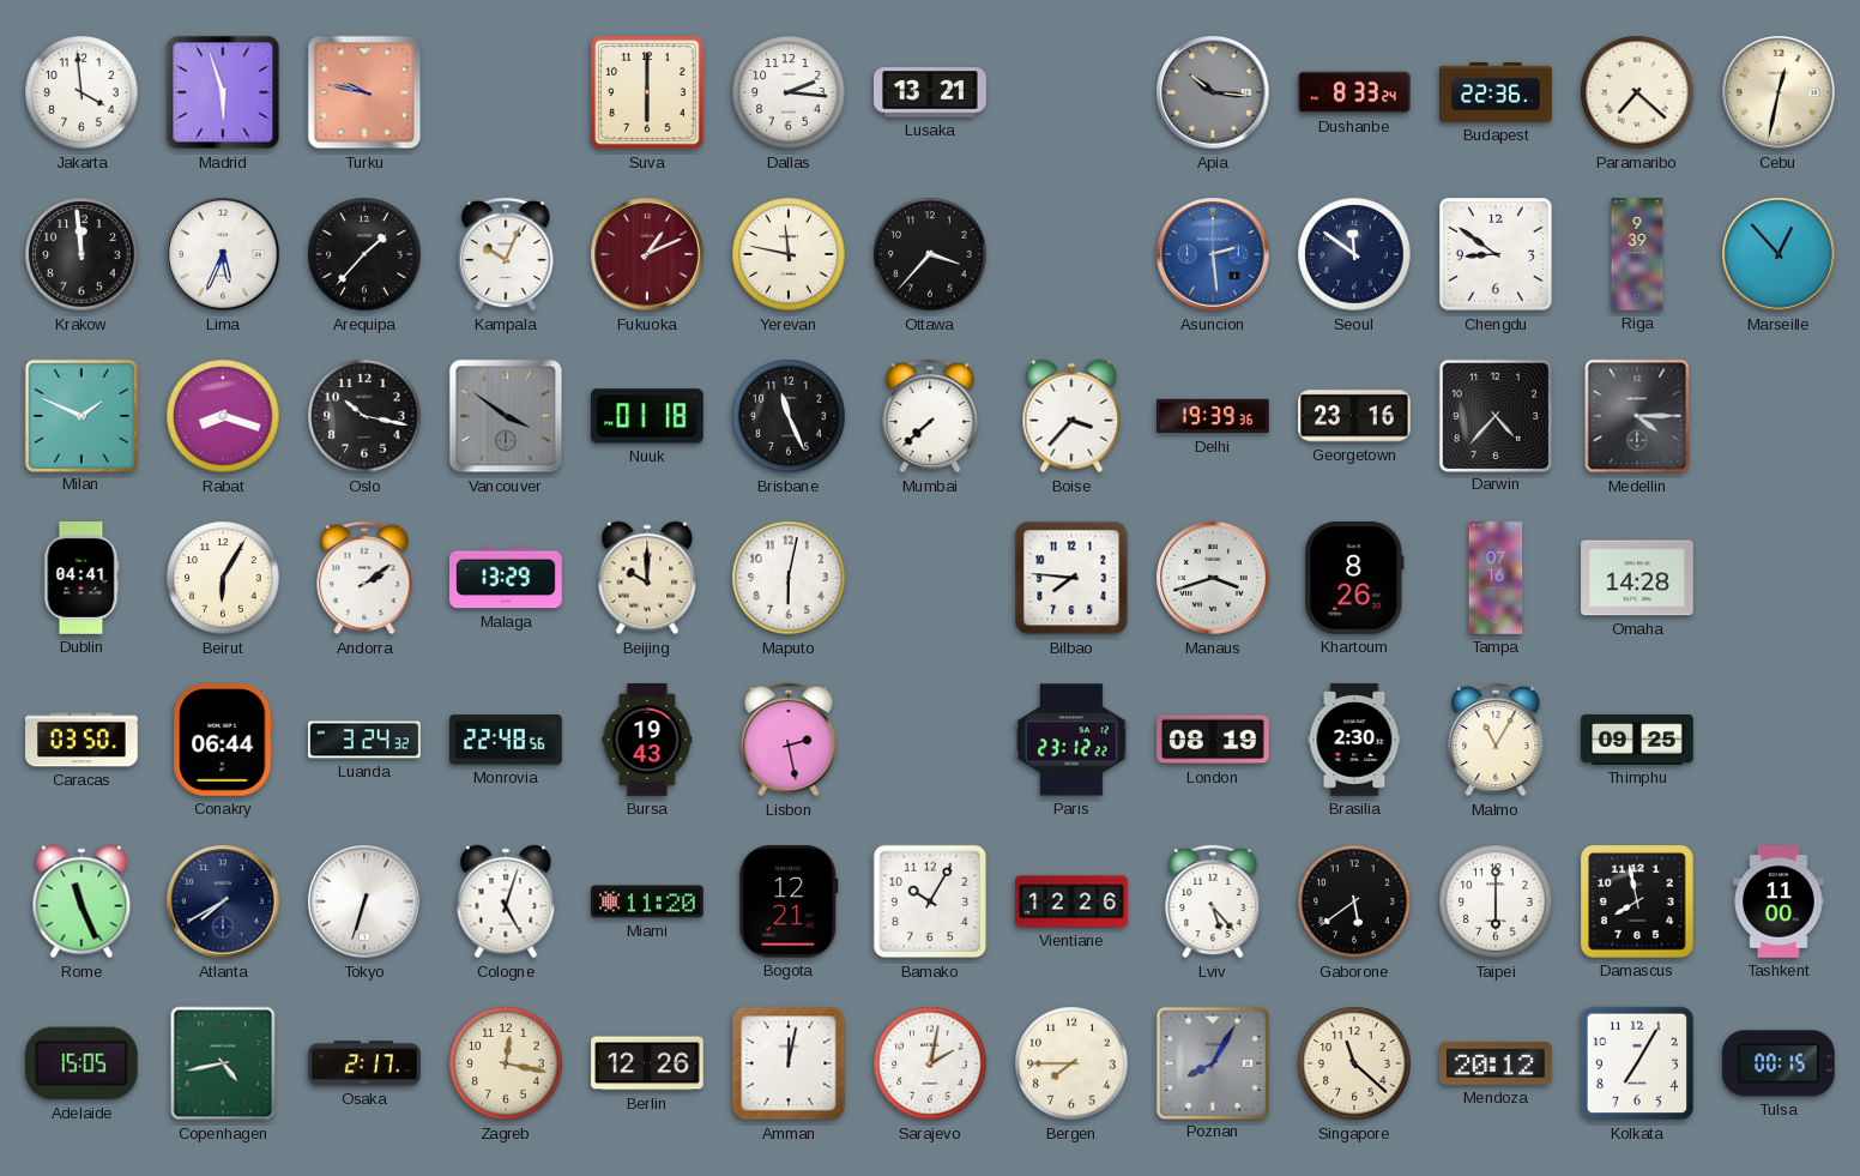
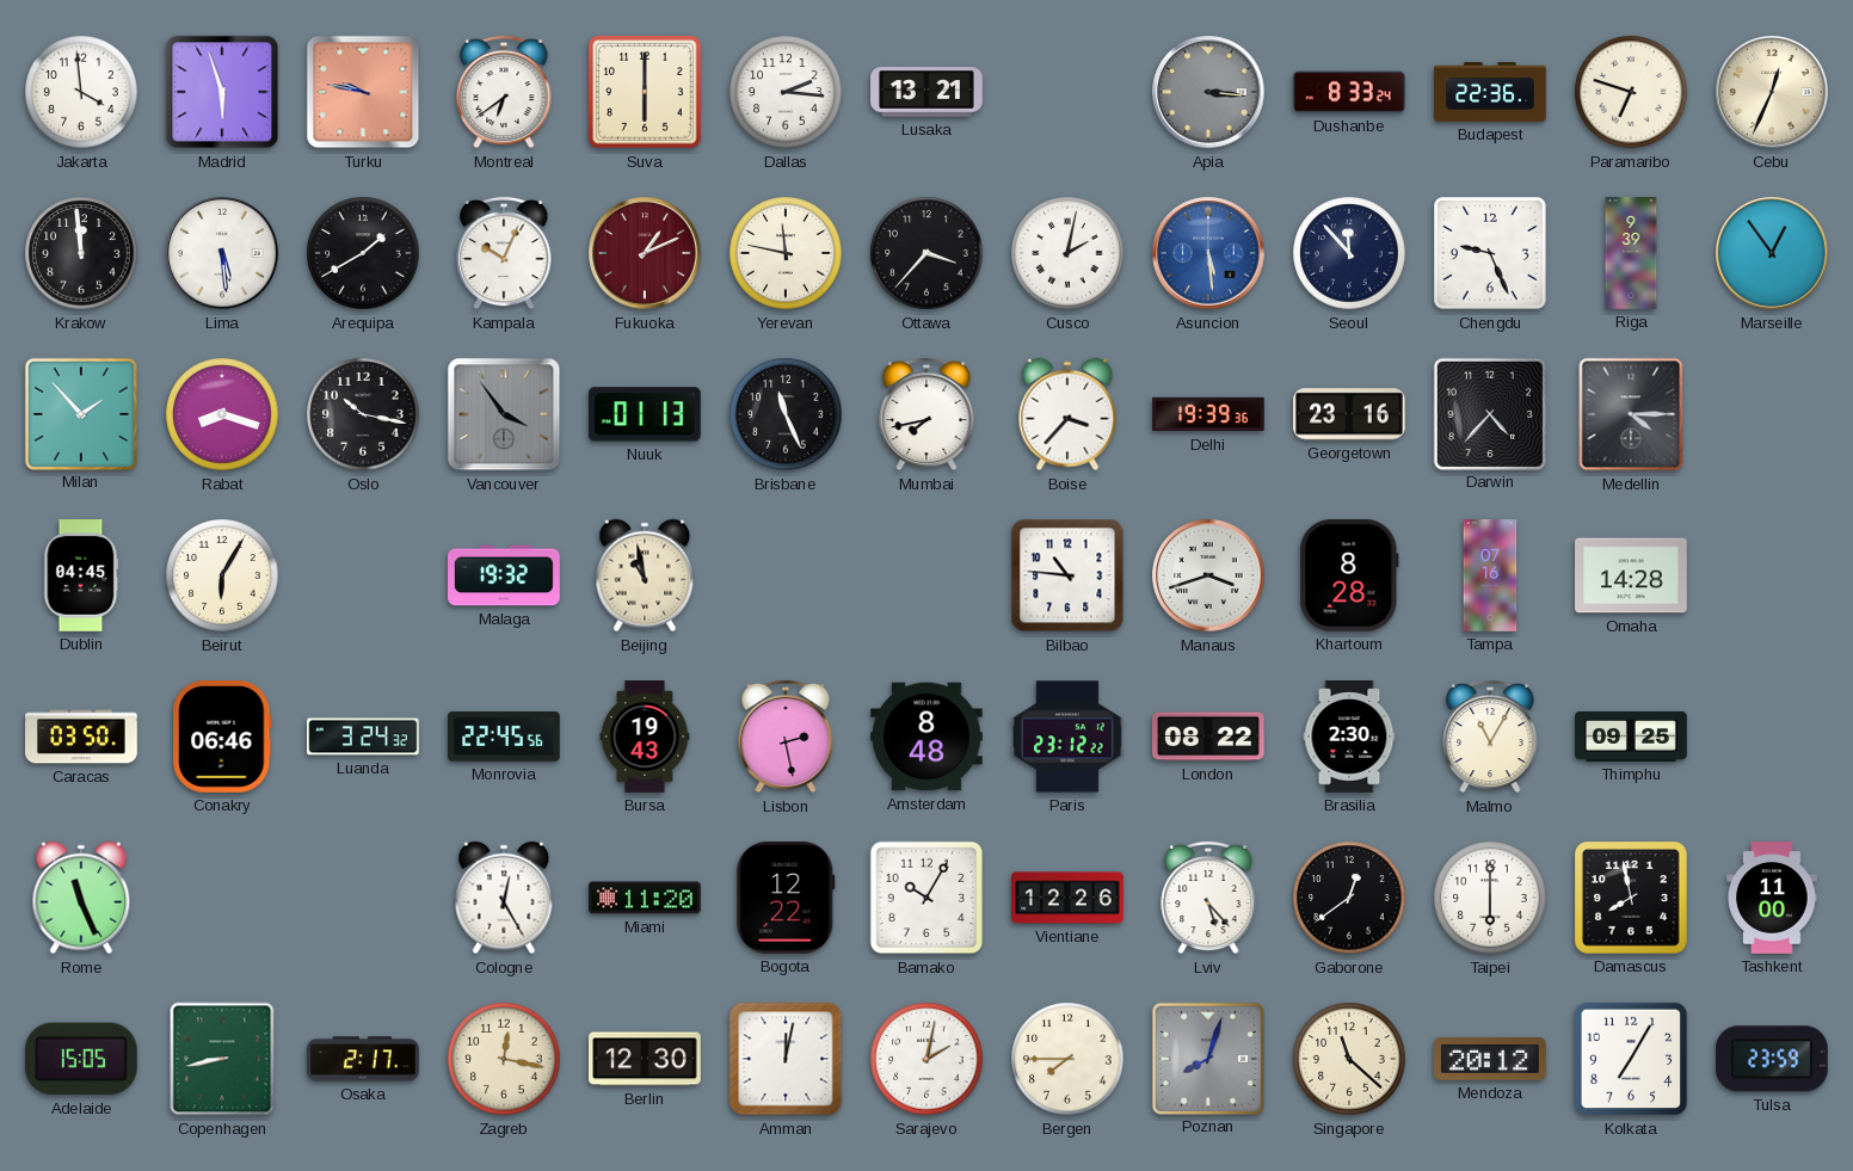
Montreal: none -> 6:39
Apia: 10:16 -> 3:16
Paramaribo: 7:22 -> 6:48
Cebu: 12:32 -> 12:34
Lima: 5:34 -> 5:29
Arequipa: 1:37 -> 1:40
Cusco: none -> 2:02
Asuncion: 2:29 -> 5:29
Seoul: 11:51 -> 11:53
Chengdu: 8:51 -> 9:26
Marseille: 12:53 -> 12:54
Milan: 1:49 -> 1:53
Vancouver: 3:51 -> 3:54
Nuuk: 01:18 -> 01:13
Mumbai: 7:38 -> 7:43
Dublin: 04:41 -> 04:45
Andorra: 2:09 -> none
Malaga: 13:29 -> 19:32
Beijing: 10:00 -> 10:58
Maputo: 6:02 -> none
Bilbao: 7:46 -> 10:46
Khartoum: 8:26 -> 8:28
Conakry: 06:44 -> 06:46
Monrovia: 22:48 -> 22:45
Amsterdam: none -> 8:48
London: 08:19 -> 08:22
Atlanta: 7:40 -> none
Tokyo: 6:33 -> none
Cologne: 5:03 -> 12:25
Bogota: 12:21 -> 12:22
Gaborone: 5:39 -> 12:39
Copenhagen: 4:43 -> 8:43
Berlin: 12:26 -> 12:30
Poznan: 8:05 -> 8:03
Tulsa: 00:15 -> 23:59
